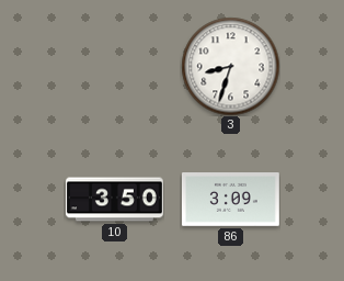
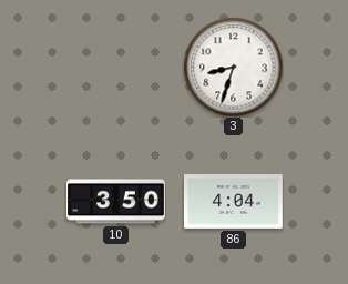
86: 3:09 -> 4:04
